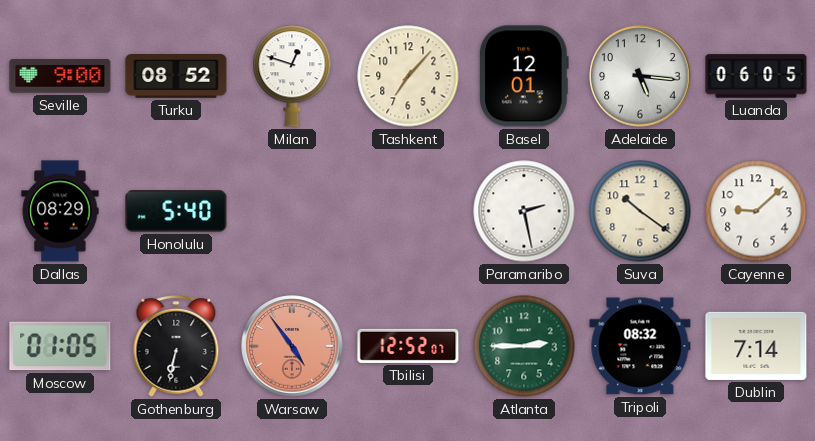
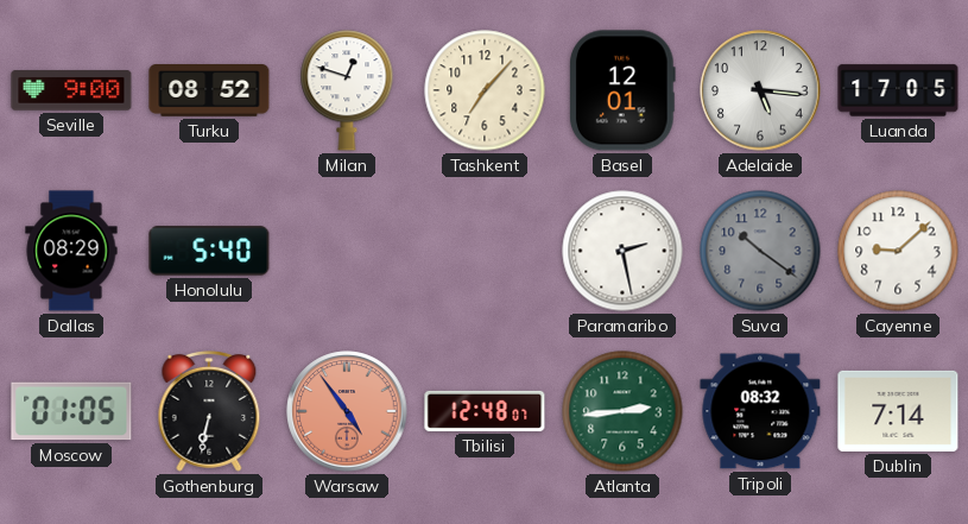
Luanda: 06:05 -> 17:05
Suva dial: cream -> grey
Tbilisi: 12:52 -> 12:48
Atlanta: 2:45 -> 2:44
